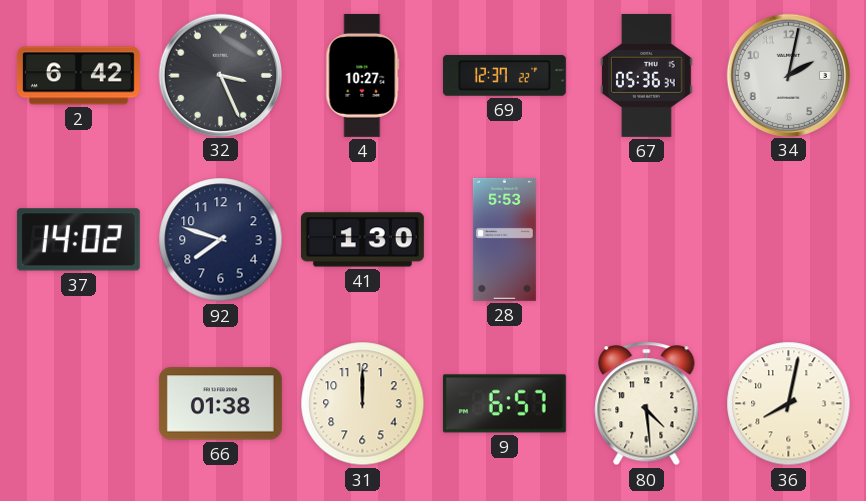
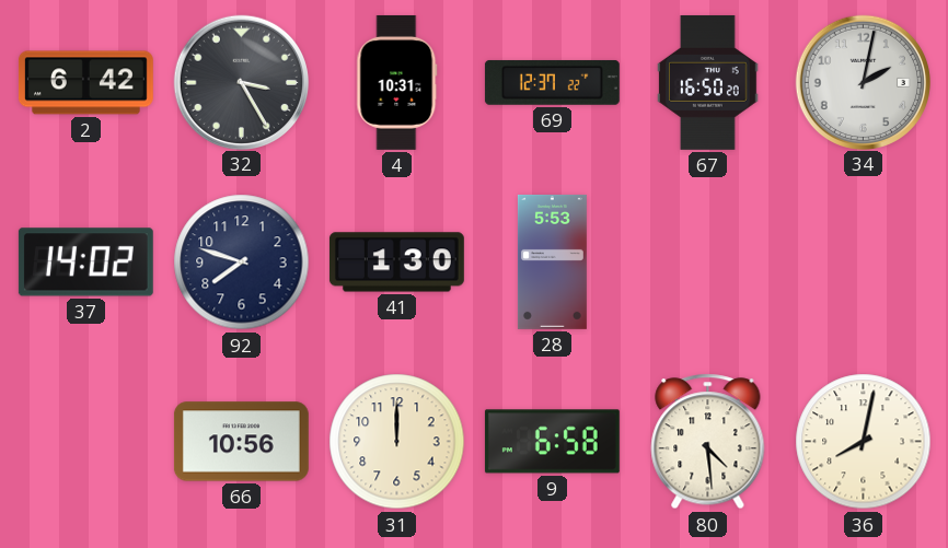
32: 3:26 -> 3:25
4: 10:27 -> 10:31
67: 05:36 -> 16:50
66: 01:38 -> 10:56
9: 6:57 -> 6:58
